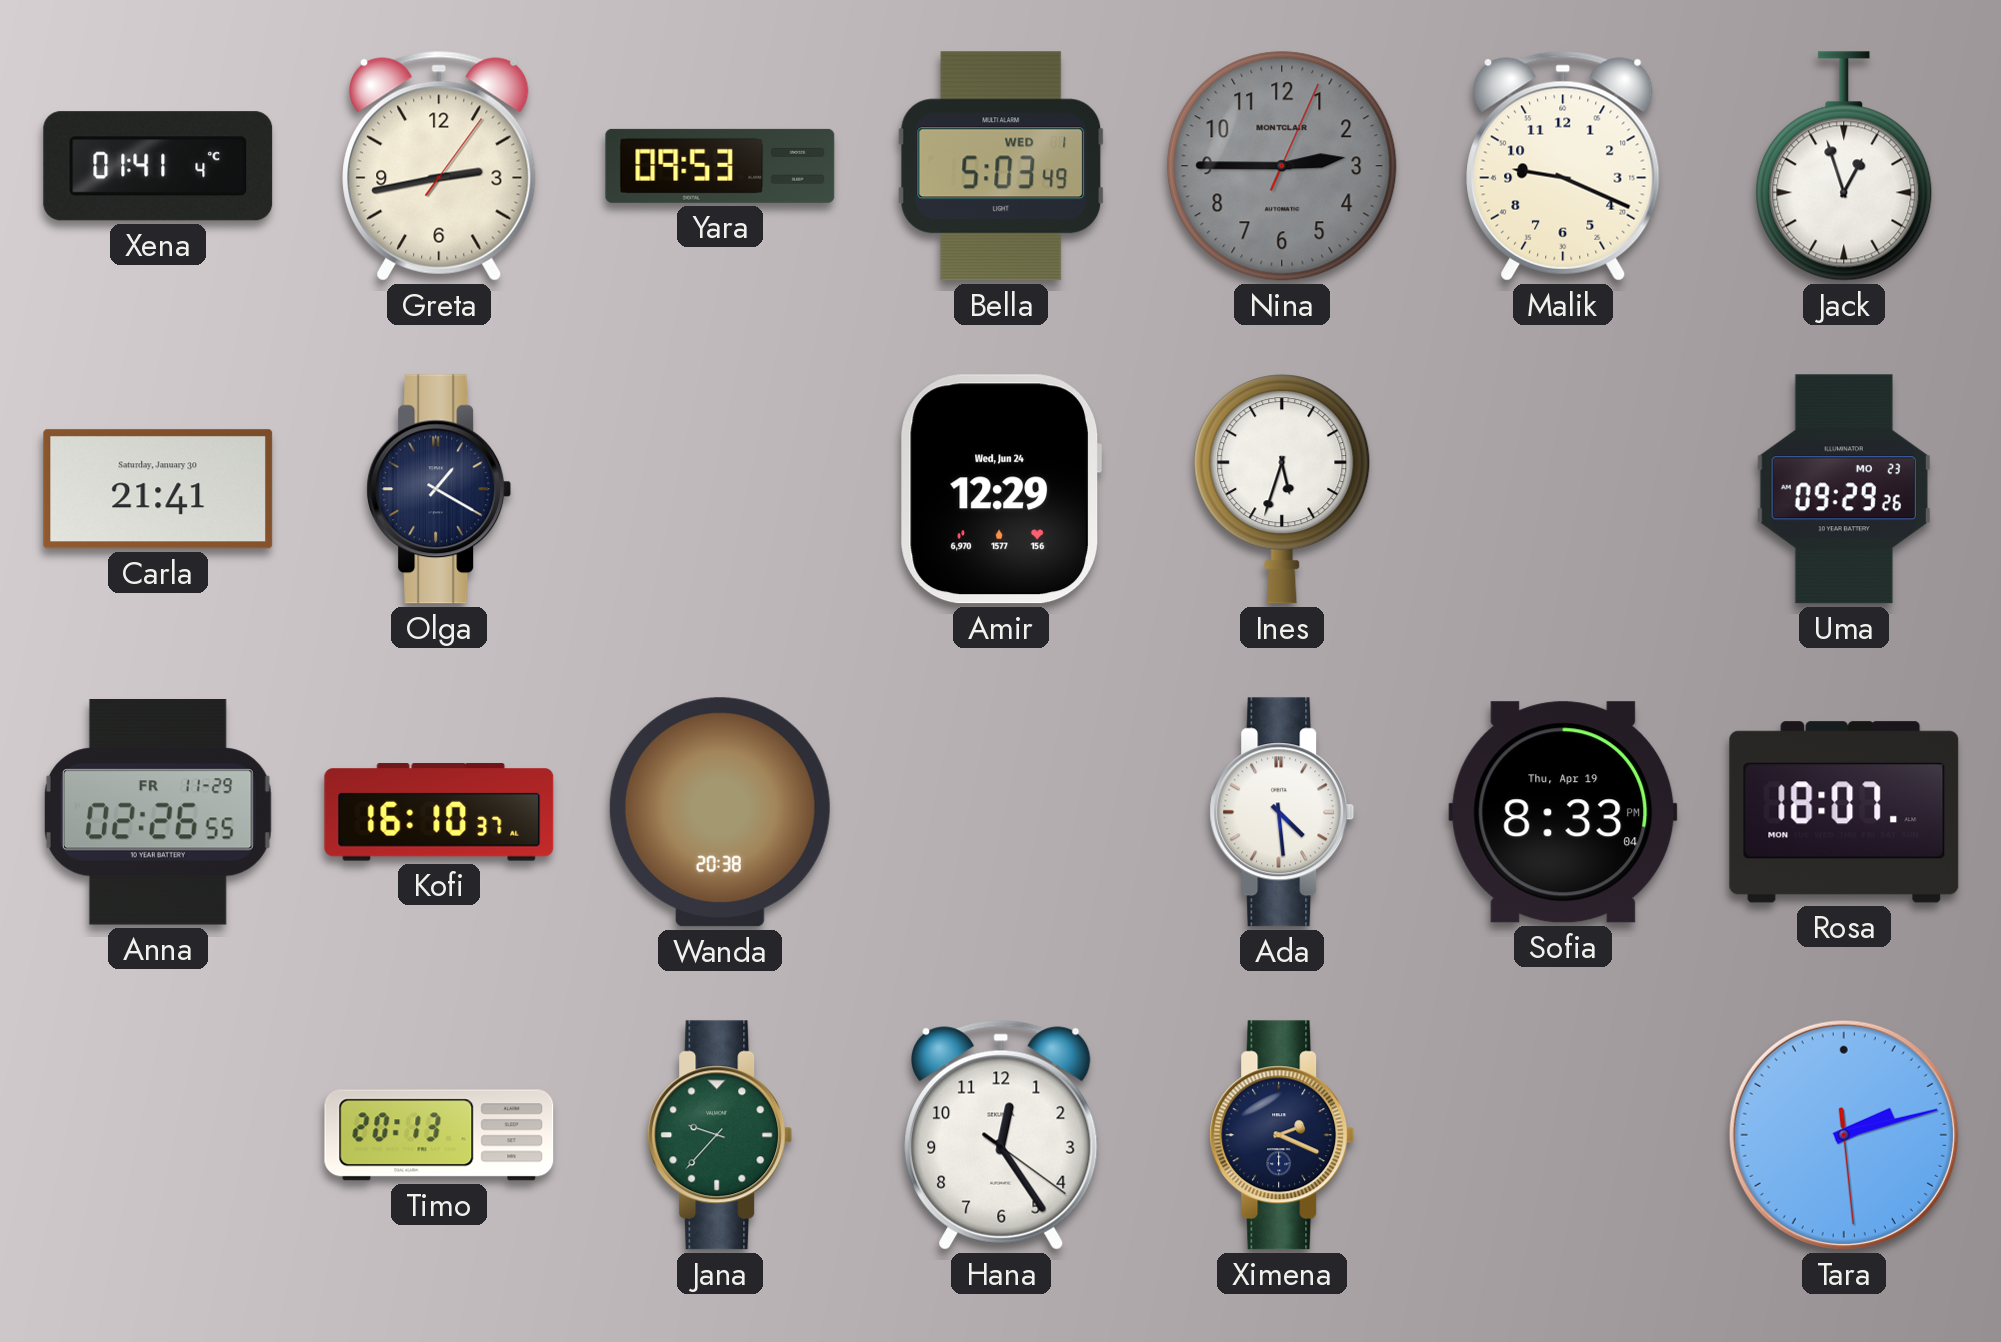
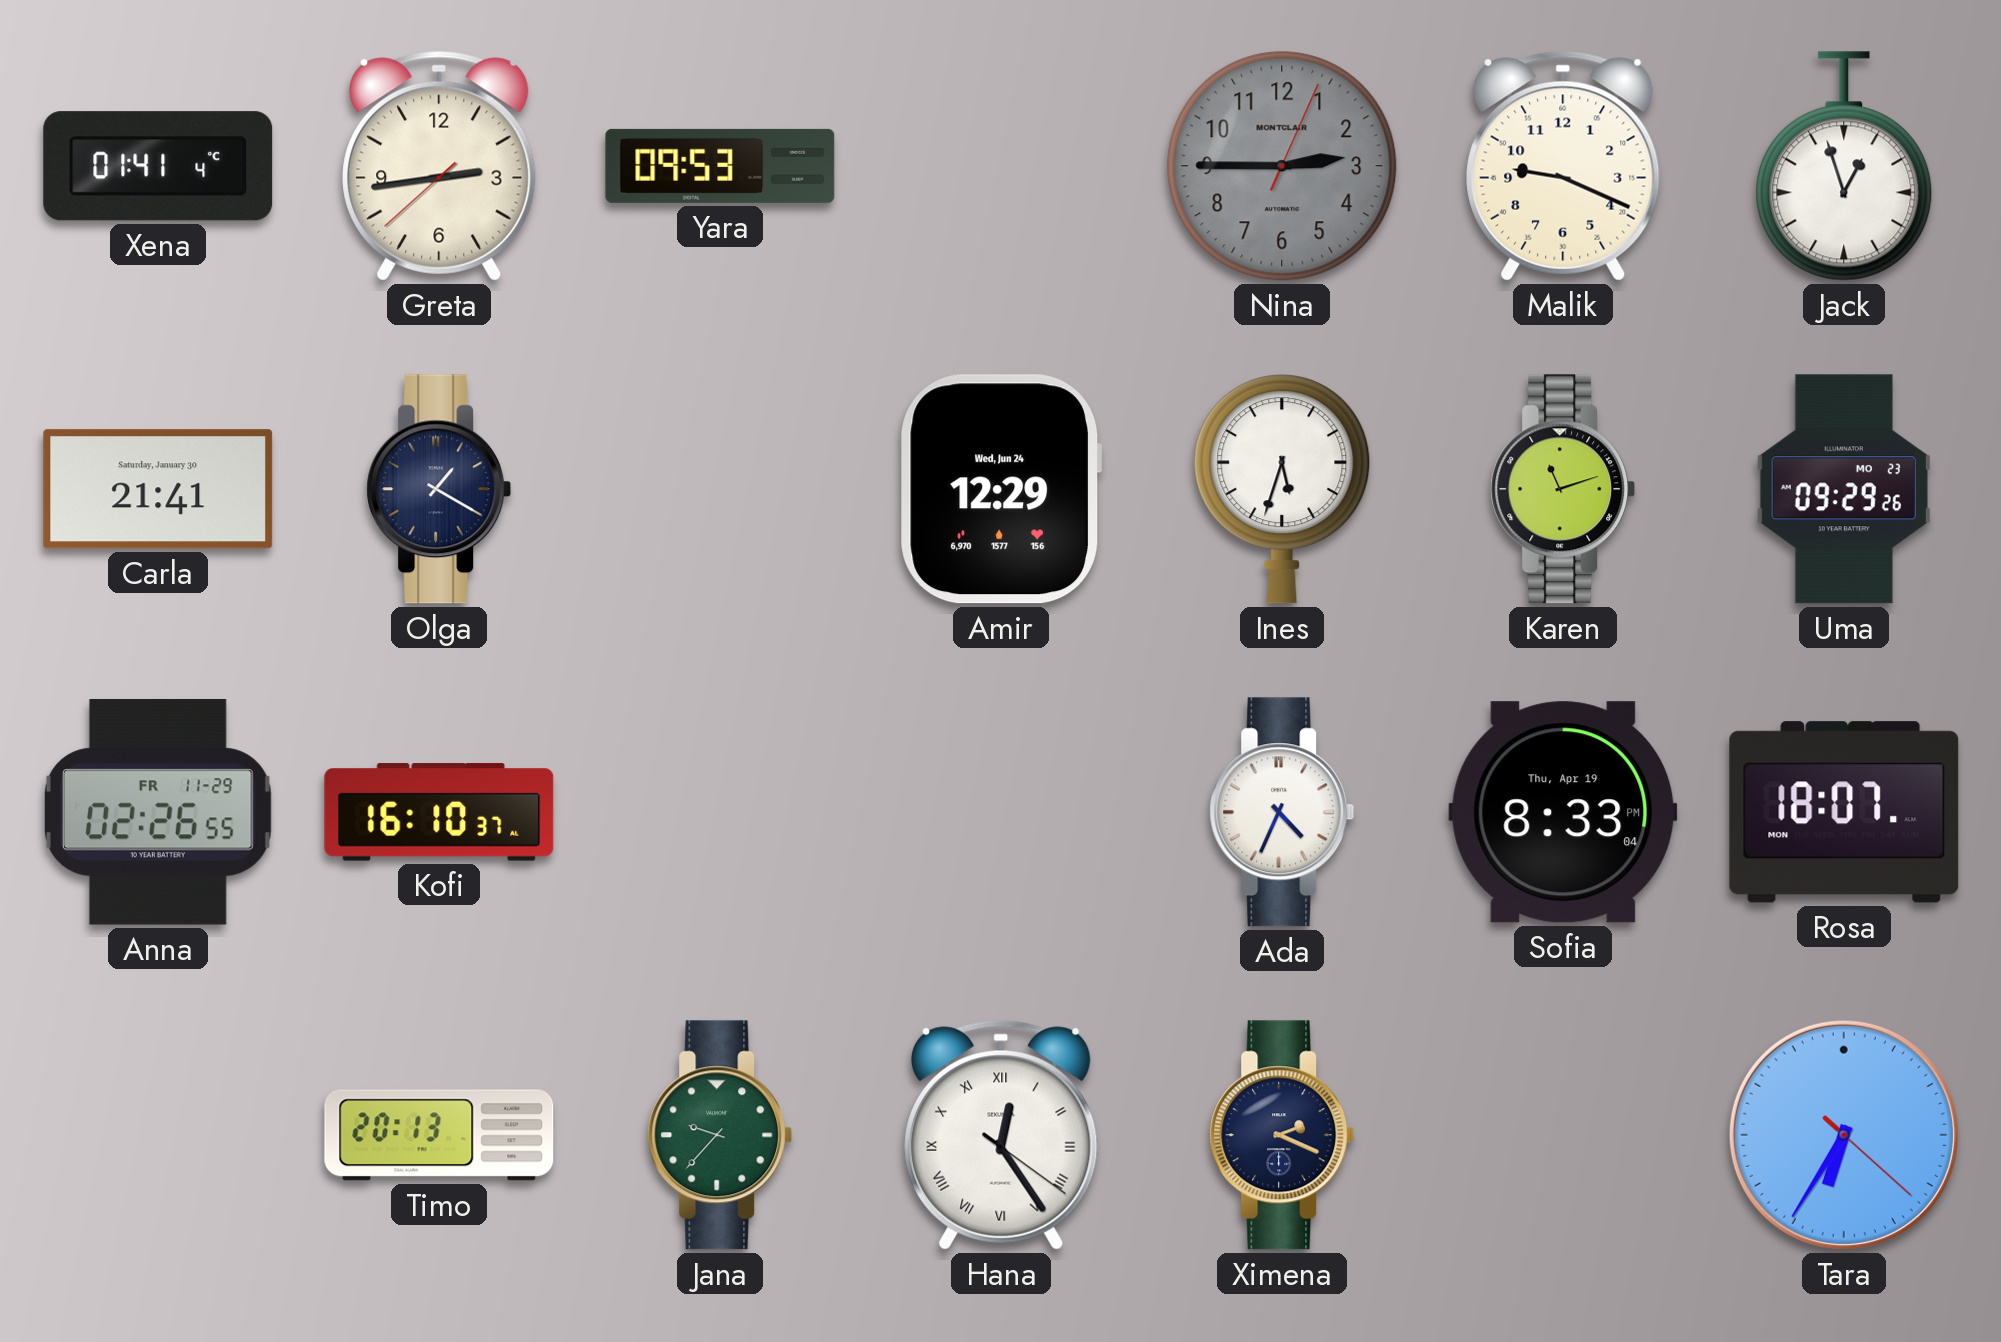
Greta: 2:43:06 -> 2:43:38
Bella: 5:03 -> none
Karen: none -> 11:12
Wanda: 20:38 -> none
Ada: 4:29 -> 4:34
Hana numerals: Arabic -> Roman
Tara: 2:12 -> 6:35
